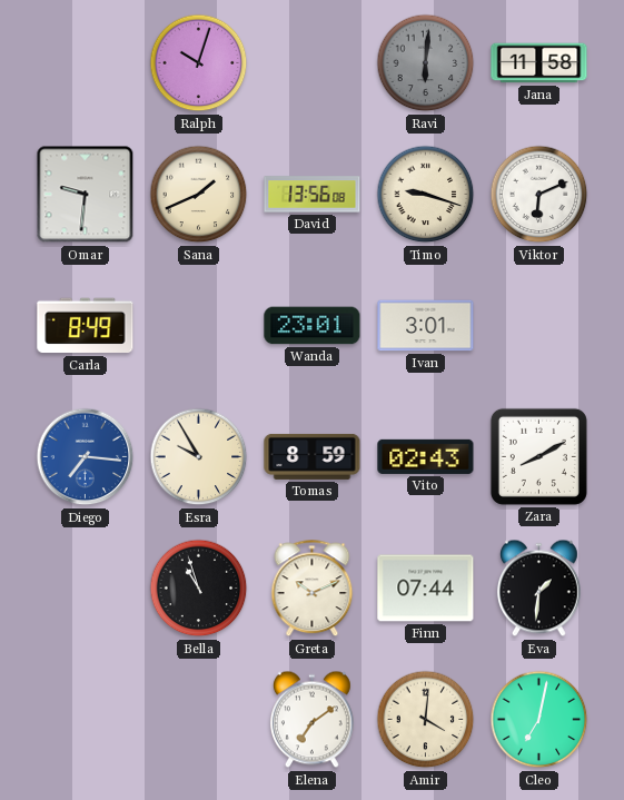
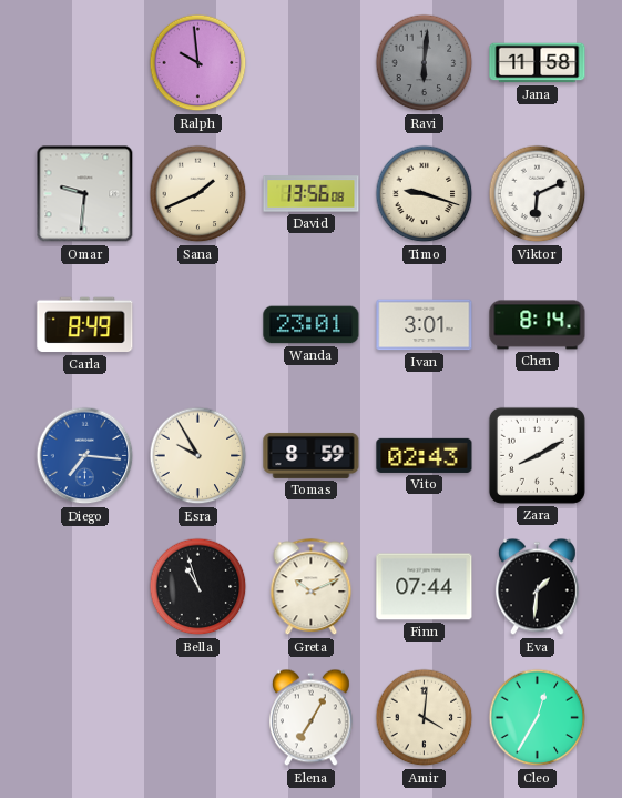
Ralph: 10:03 -> 9:59
Chen: none -> 8:14
Elena: 7:09 -> 7:05
Cleo: 7:02 -> 12:35
